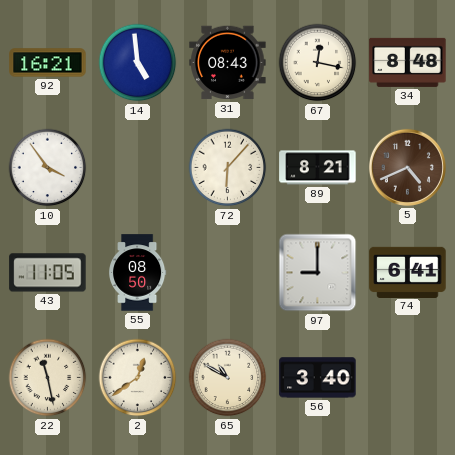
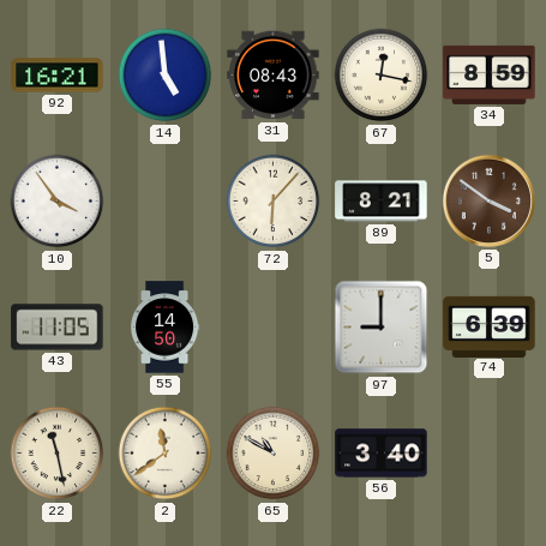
34: 8:48 -> 8:59
5: 4:41 -> 3:51
55: 08:50 -> 14:50
74: 6:41 -> 6:39
2: 12:39 -> 11:39
